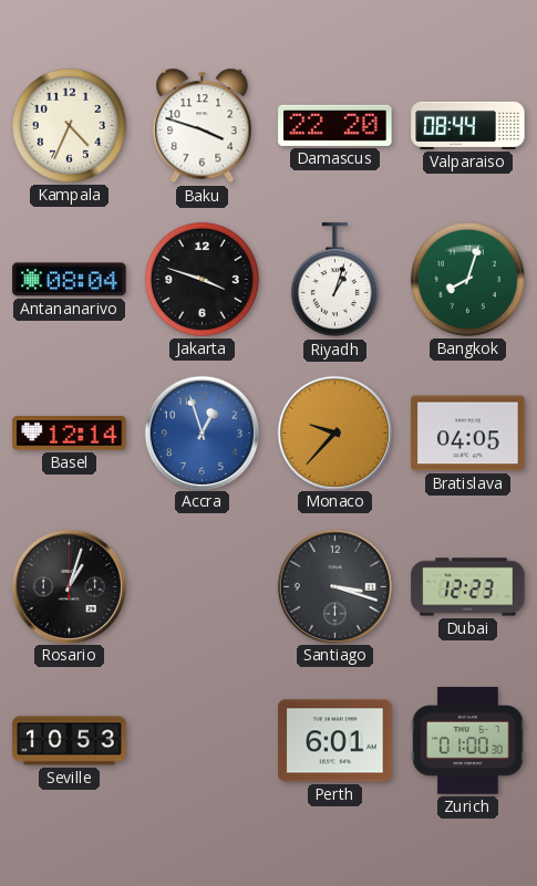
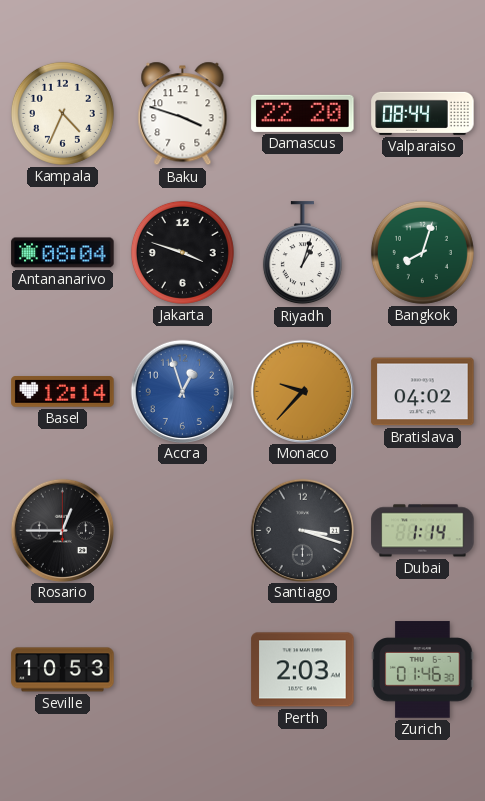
Bratislava: 04:05 -> 04:02
Rosario: 1:03 -> 12:45
Dubai: 12:23 -> 1:14
Perth: 6:01 -> 2:03
Zurich: 01:00 -> 01:46
